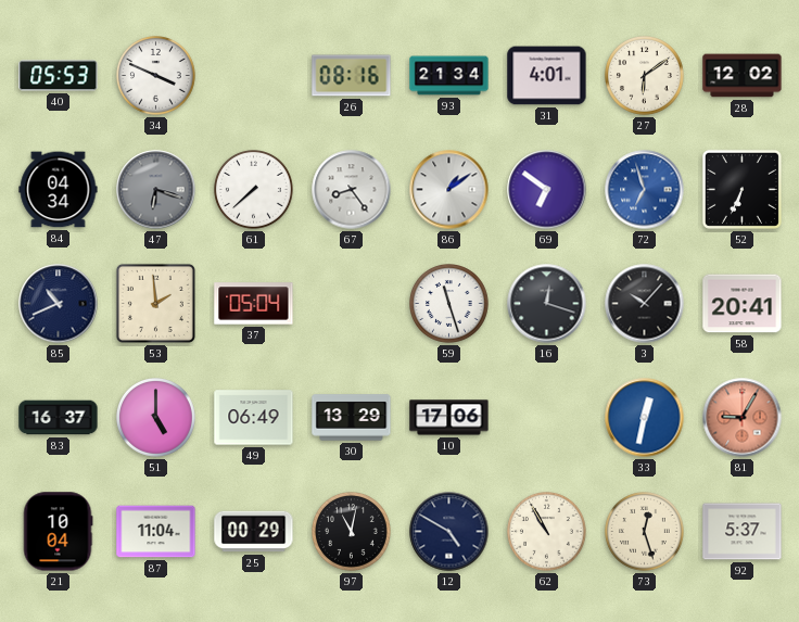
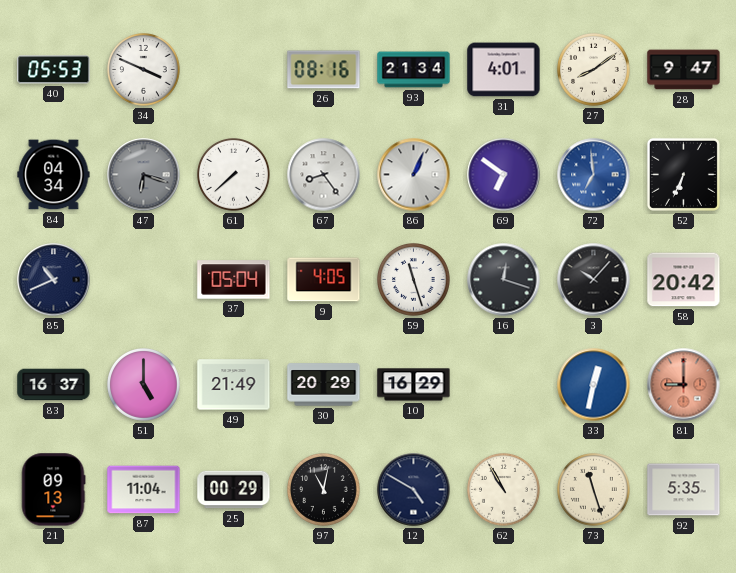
27: 6:09 -> 8:09
28: 12:02 -> 9:47
86: 1:09 -> 1:04
72: 6:57 -> 6:59
53: 1:59 -> none
9: none -> 4:05
58: 20:41 -> 20:42
49: 06:49 -> 21:49
30: 13:29 -> 20:29
10: 17:06 -> 16:29
81: 9:05 -> 9:00
21: 10:04 -> 09:13
73: 12:27 -> 11:27
92: 5:37 -> 5:35
